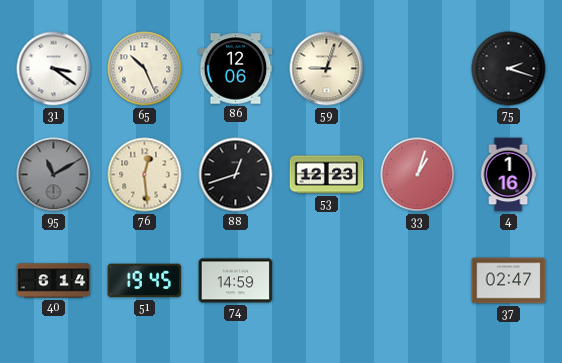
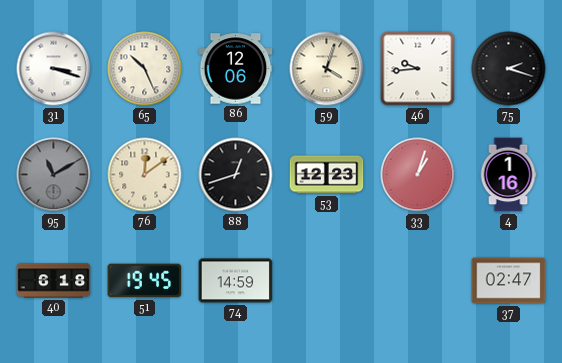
31: 3:21 -> 3:18
59: 9:03 -> 4:03
46: none -> 9:44
76: 12:29 -> 12:09
40: 6:14 -> 6:18
